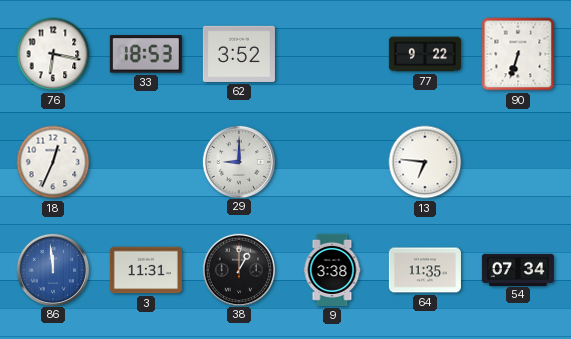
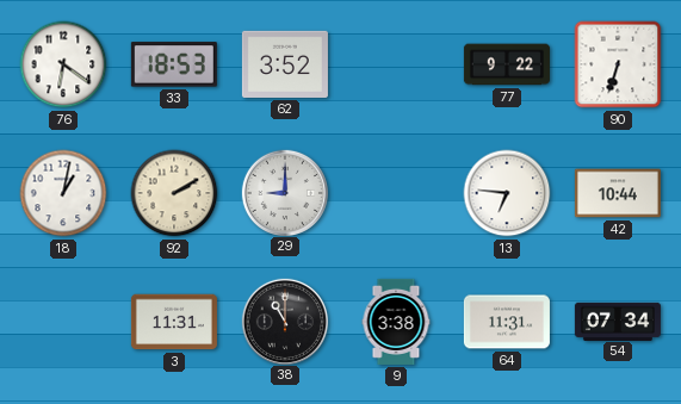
76: 6:17 -> 6:21
18: 12:34 -> 1:02
92: none -> 2:10
42: none -> 10:44
86: 11:59 -> none
38: 1:00 -> 11:00
64: 11:35 -> 11:31
